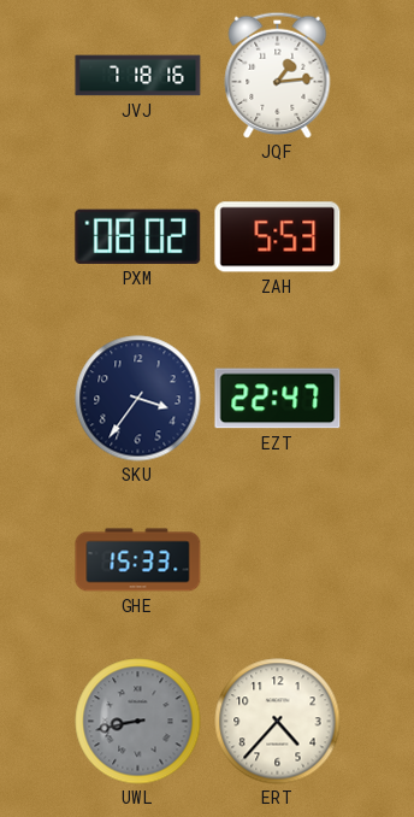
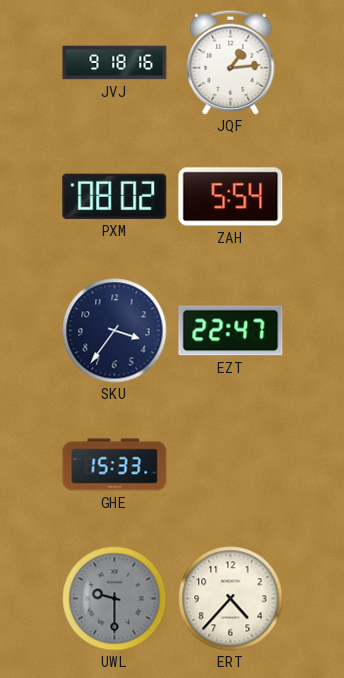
JVJ: 7:18 -> 9:18
ZAH: 5:53 -> 5:54
UWL: 8:43 -> 9:30
